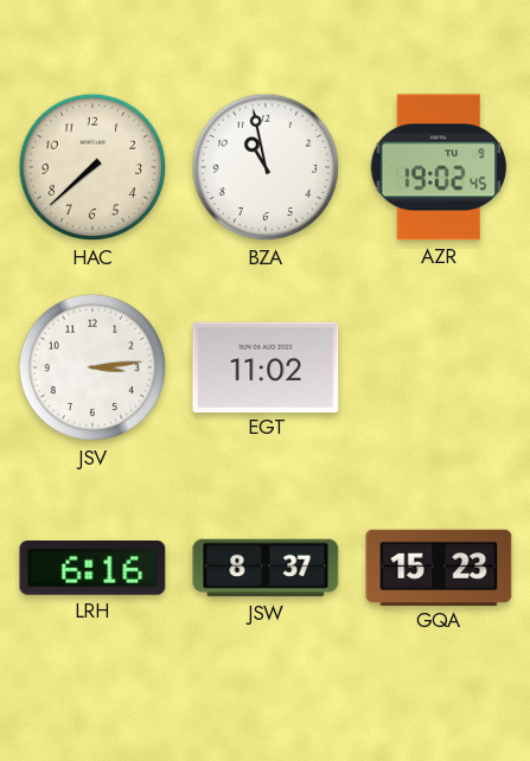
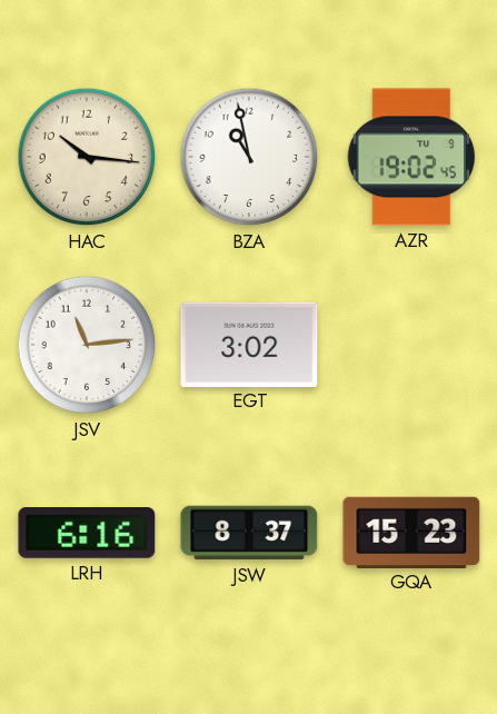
HAC: 7:38 -> 10:16
JSV: 3:14 -> 11:14
EGT: 11:02 -> 3:02
